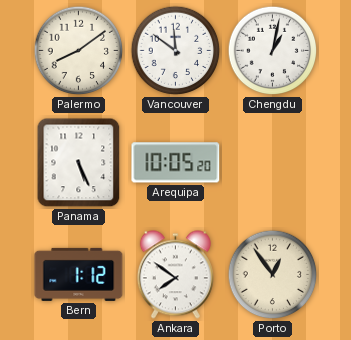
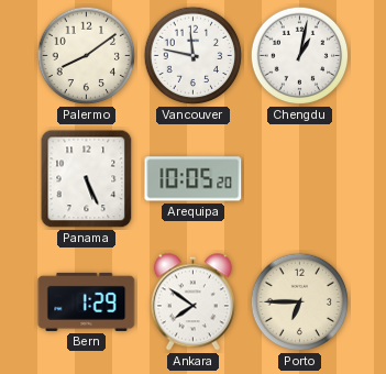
Vancouver: 11:51 -> 11:47
Bern: 1:12 -> 1:29
Porto: 12:54 -> 6:45
